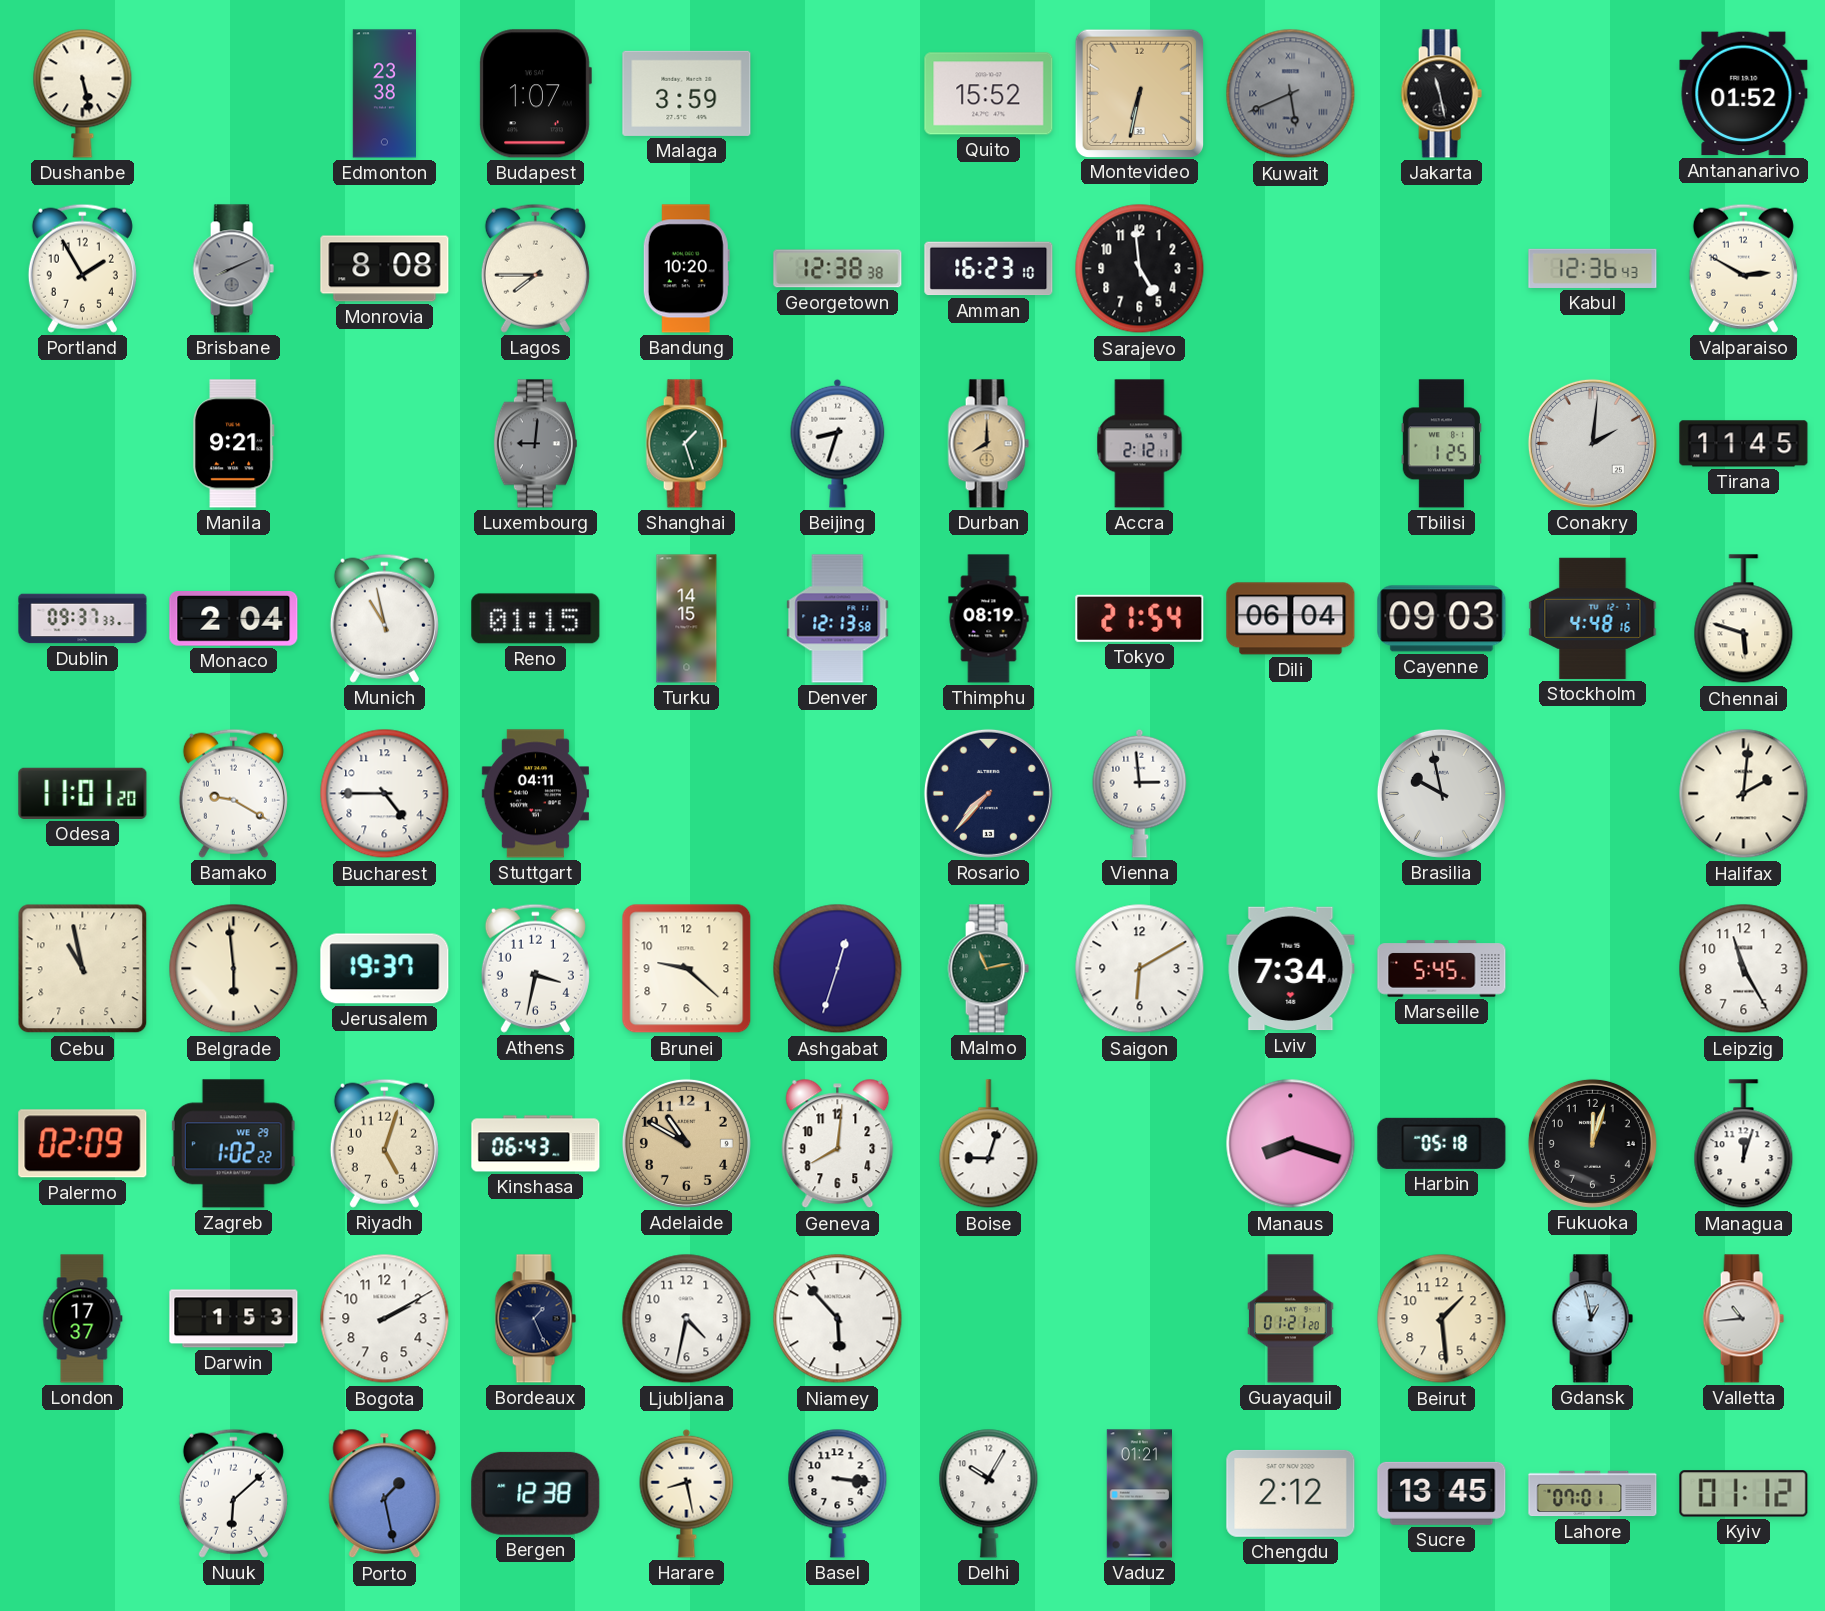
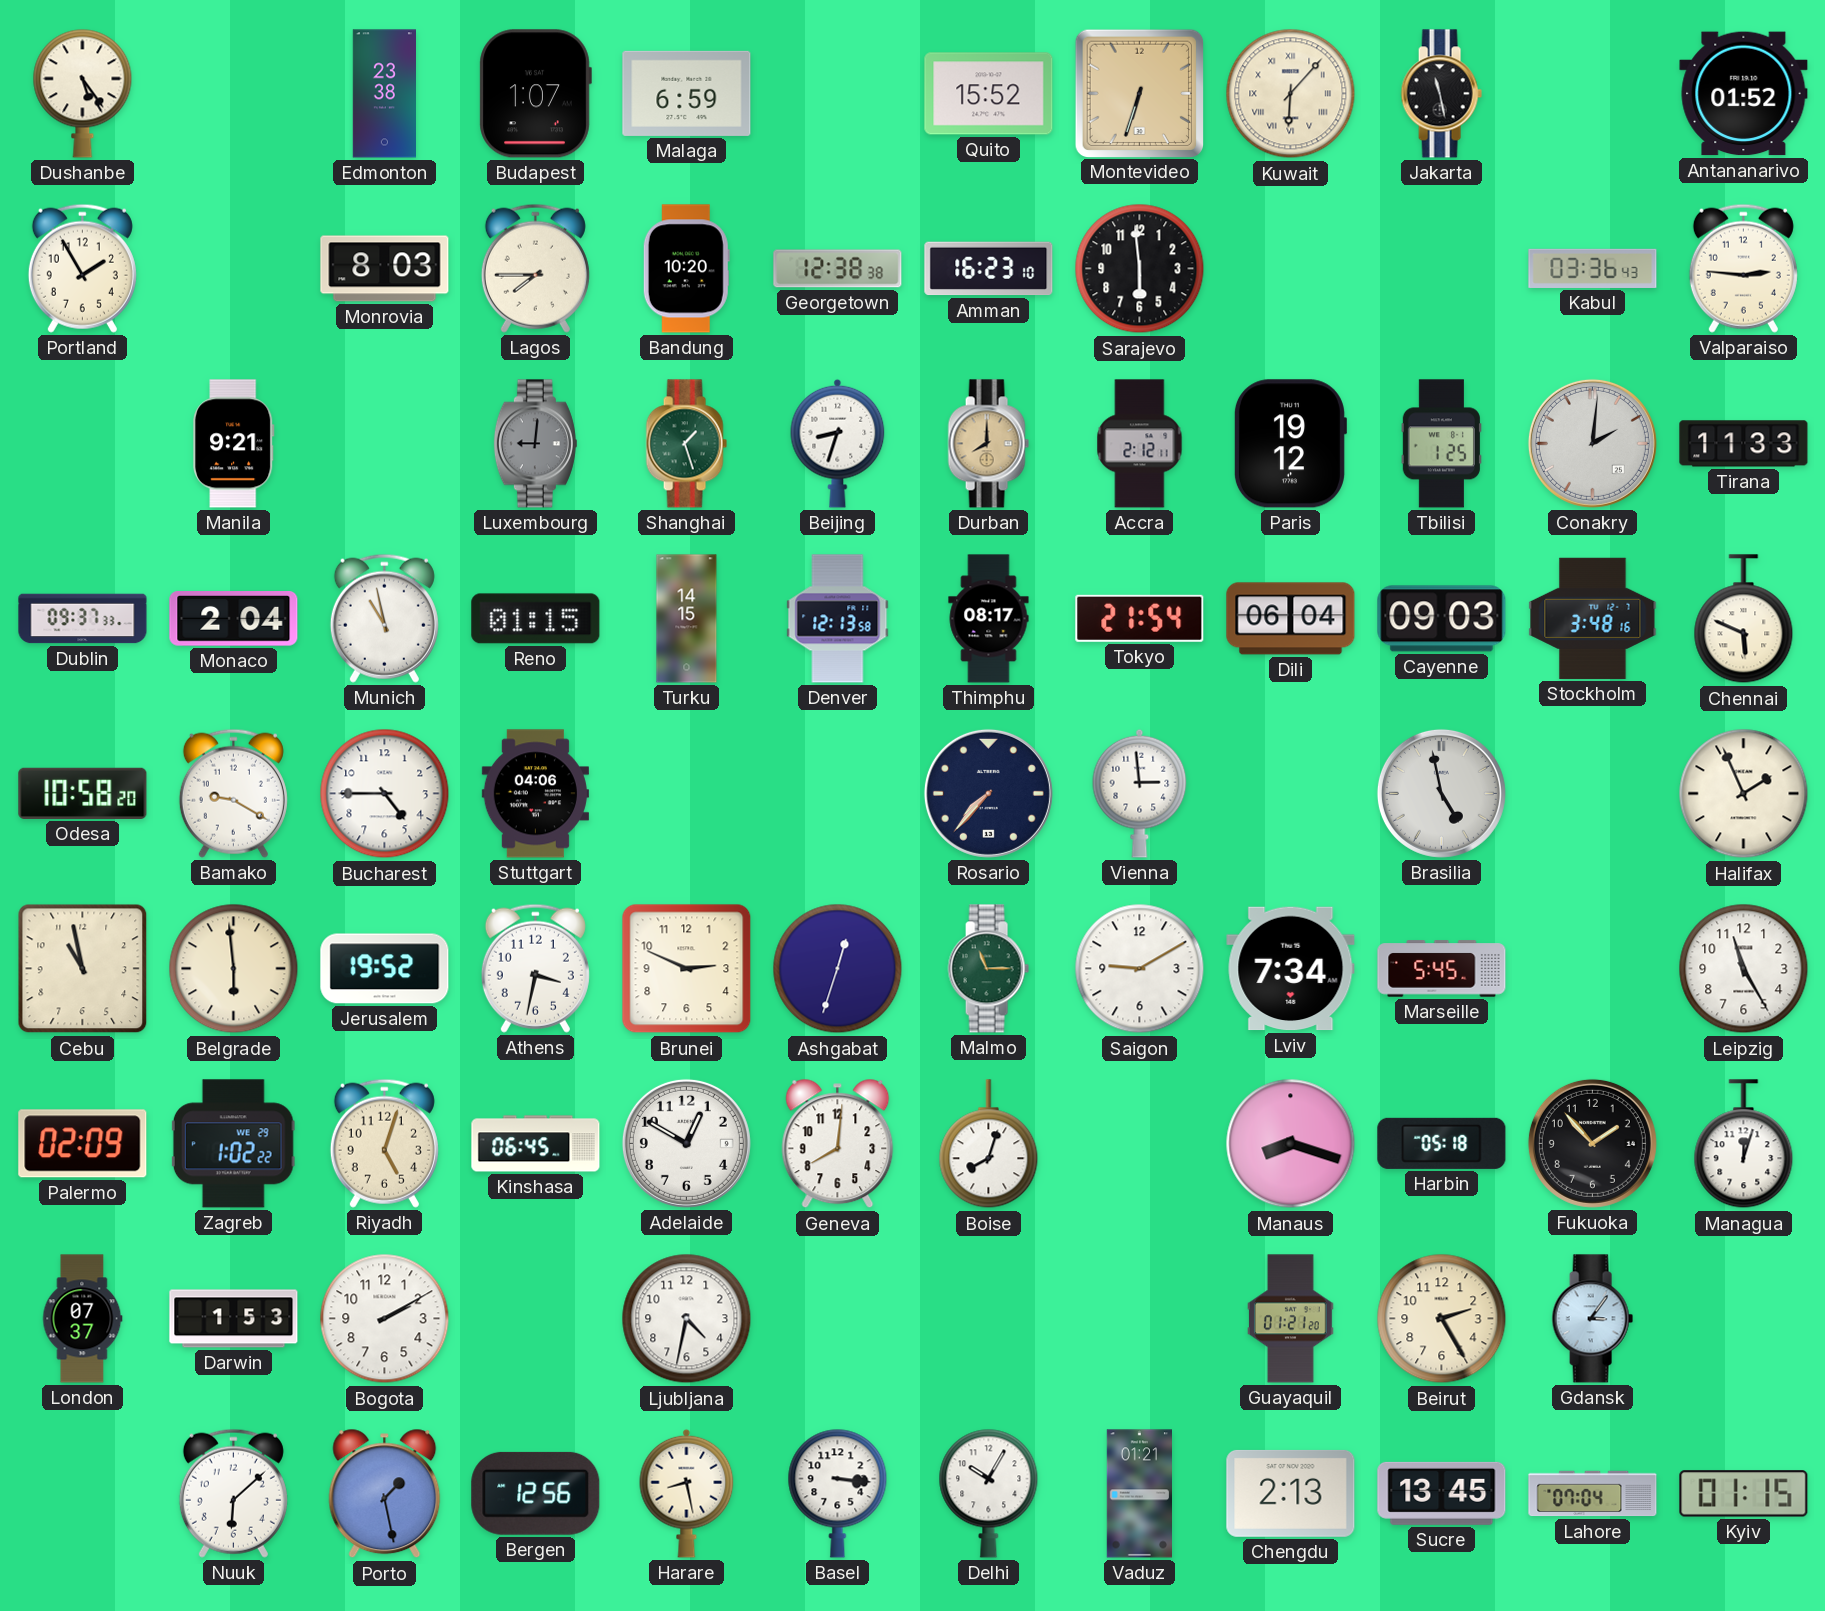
Dushanbe: 5:28 -> 5:24
Malaga: 3:59 -> 6:59
Montevideo: 6:32 -> 6:33
Kuwait: 5:41 -> 6:07
Kuwait dial: grey -> cream
Brisbane: 8:11 -> none
Monrovia: 8:08 -> 8:03
Sarajevo: 4:59 -> 5:59
Kabul: 12:36 -> 03:36
Valparaiso: 2:50 -> 2:46
Paris: none -> 19:12
Tirana: 11:45 -> 11:33
Thimphu: 08:19 -> 08:17
Stockholm: 4:48 -> 3:48
Chennai: 5:48 -> 5:49
Odesa: 11:01 -> 10:58
Stuttgart: 04:11 -> 04:06
Brasilia: 9:58 -> 4:58
Halifax: 2:01 -> 1:56
Jerusalem: 19:37 -> 19:52
Brunei: 9:22 -> 2:49
Malmo: 11:13 -> 11:15
Saigon: 6:10 -> 9:10
Kinshasa: 06:43 -> 06:45
Adelaide: 10:50 -> 12:50
Adelaide dial: champagne -> white
Boise: 9:03 -> 8:03
Fukuoka: 12:03 -> 1:53
London: 17:37 -> 07:37
Bordeaux: 1:26 -> none
Niamey: 5:53 -> none
Beirut: 1:29 -> 2:25
Gdansk: 12:58 -> 3:06
Valletta: 10:44 -> none
Bergen: 12:38 -> 12:56
Chengdu: 2:12 -> 2:13
Lahore: 07:01 -> 07:04
Kyiv: 01:12 -> 01:15
